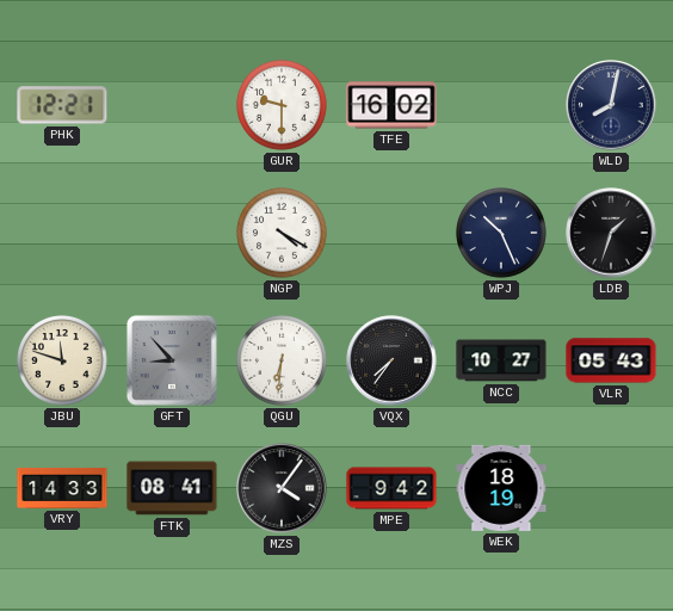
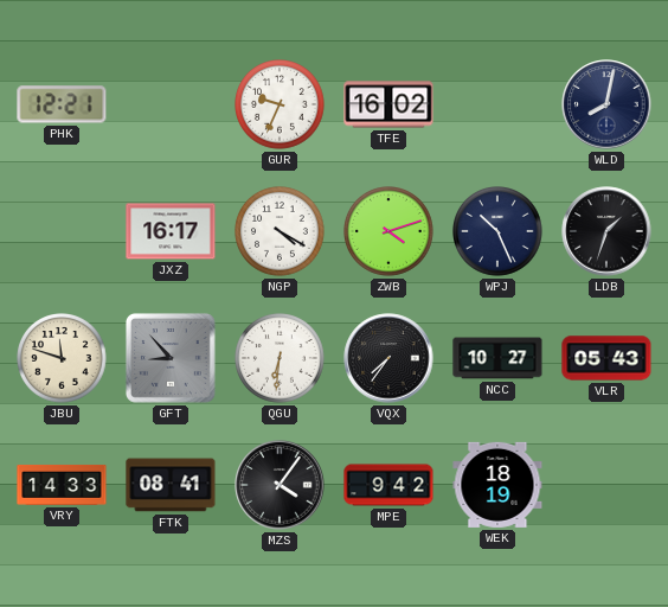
GUR: 9:30 -> 9:34
JXZ: none -> 16:17
ZWB: none -> 4:12
